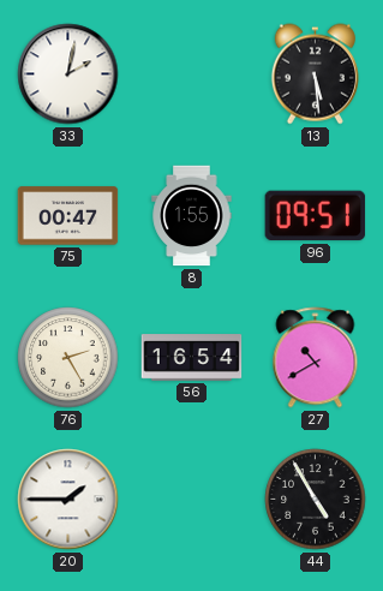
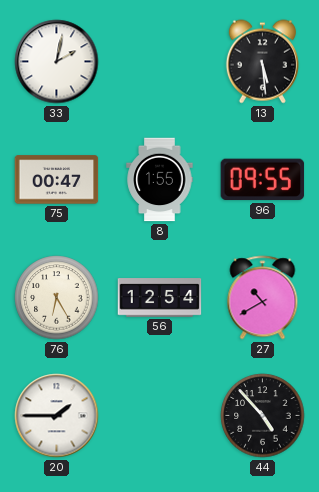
96: 09:51 -> 09:55
76: 2:25 -> 6:25
56: 16:54 -> 12:54
44: 4:55 -> 4:53
